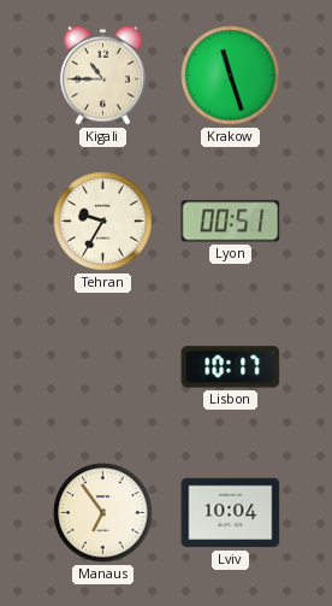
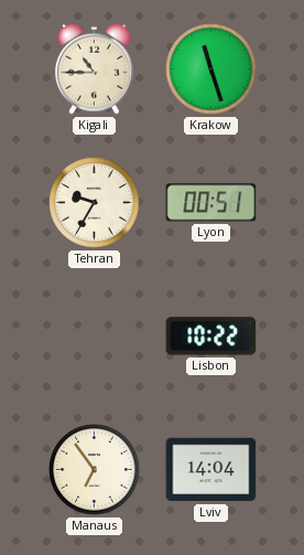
Lisbon: 10:17 -> 10:22
Lviv: 10:04 -> 14:04
